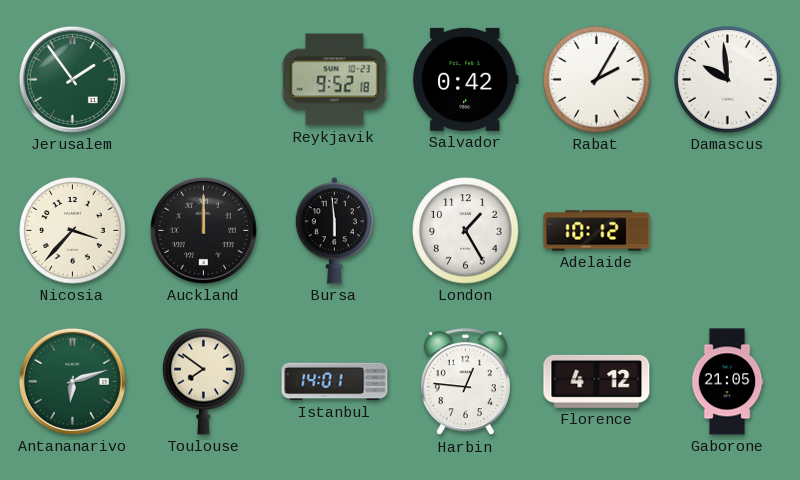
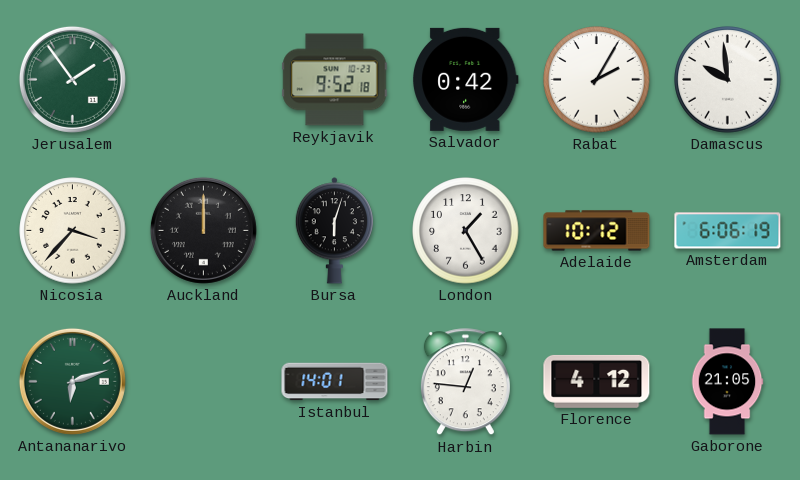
Bursa: 5:59 -> 6:03
Amsterdam: none -> 6:06
Toulouse: 7:51 -> none
